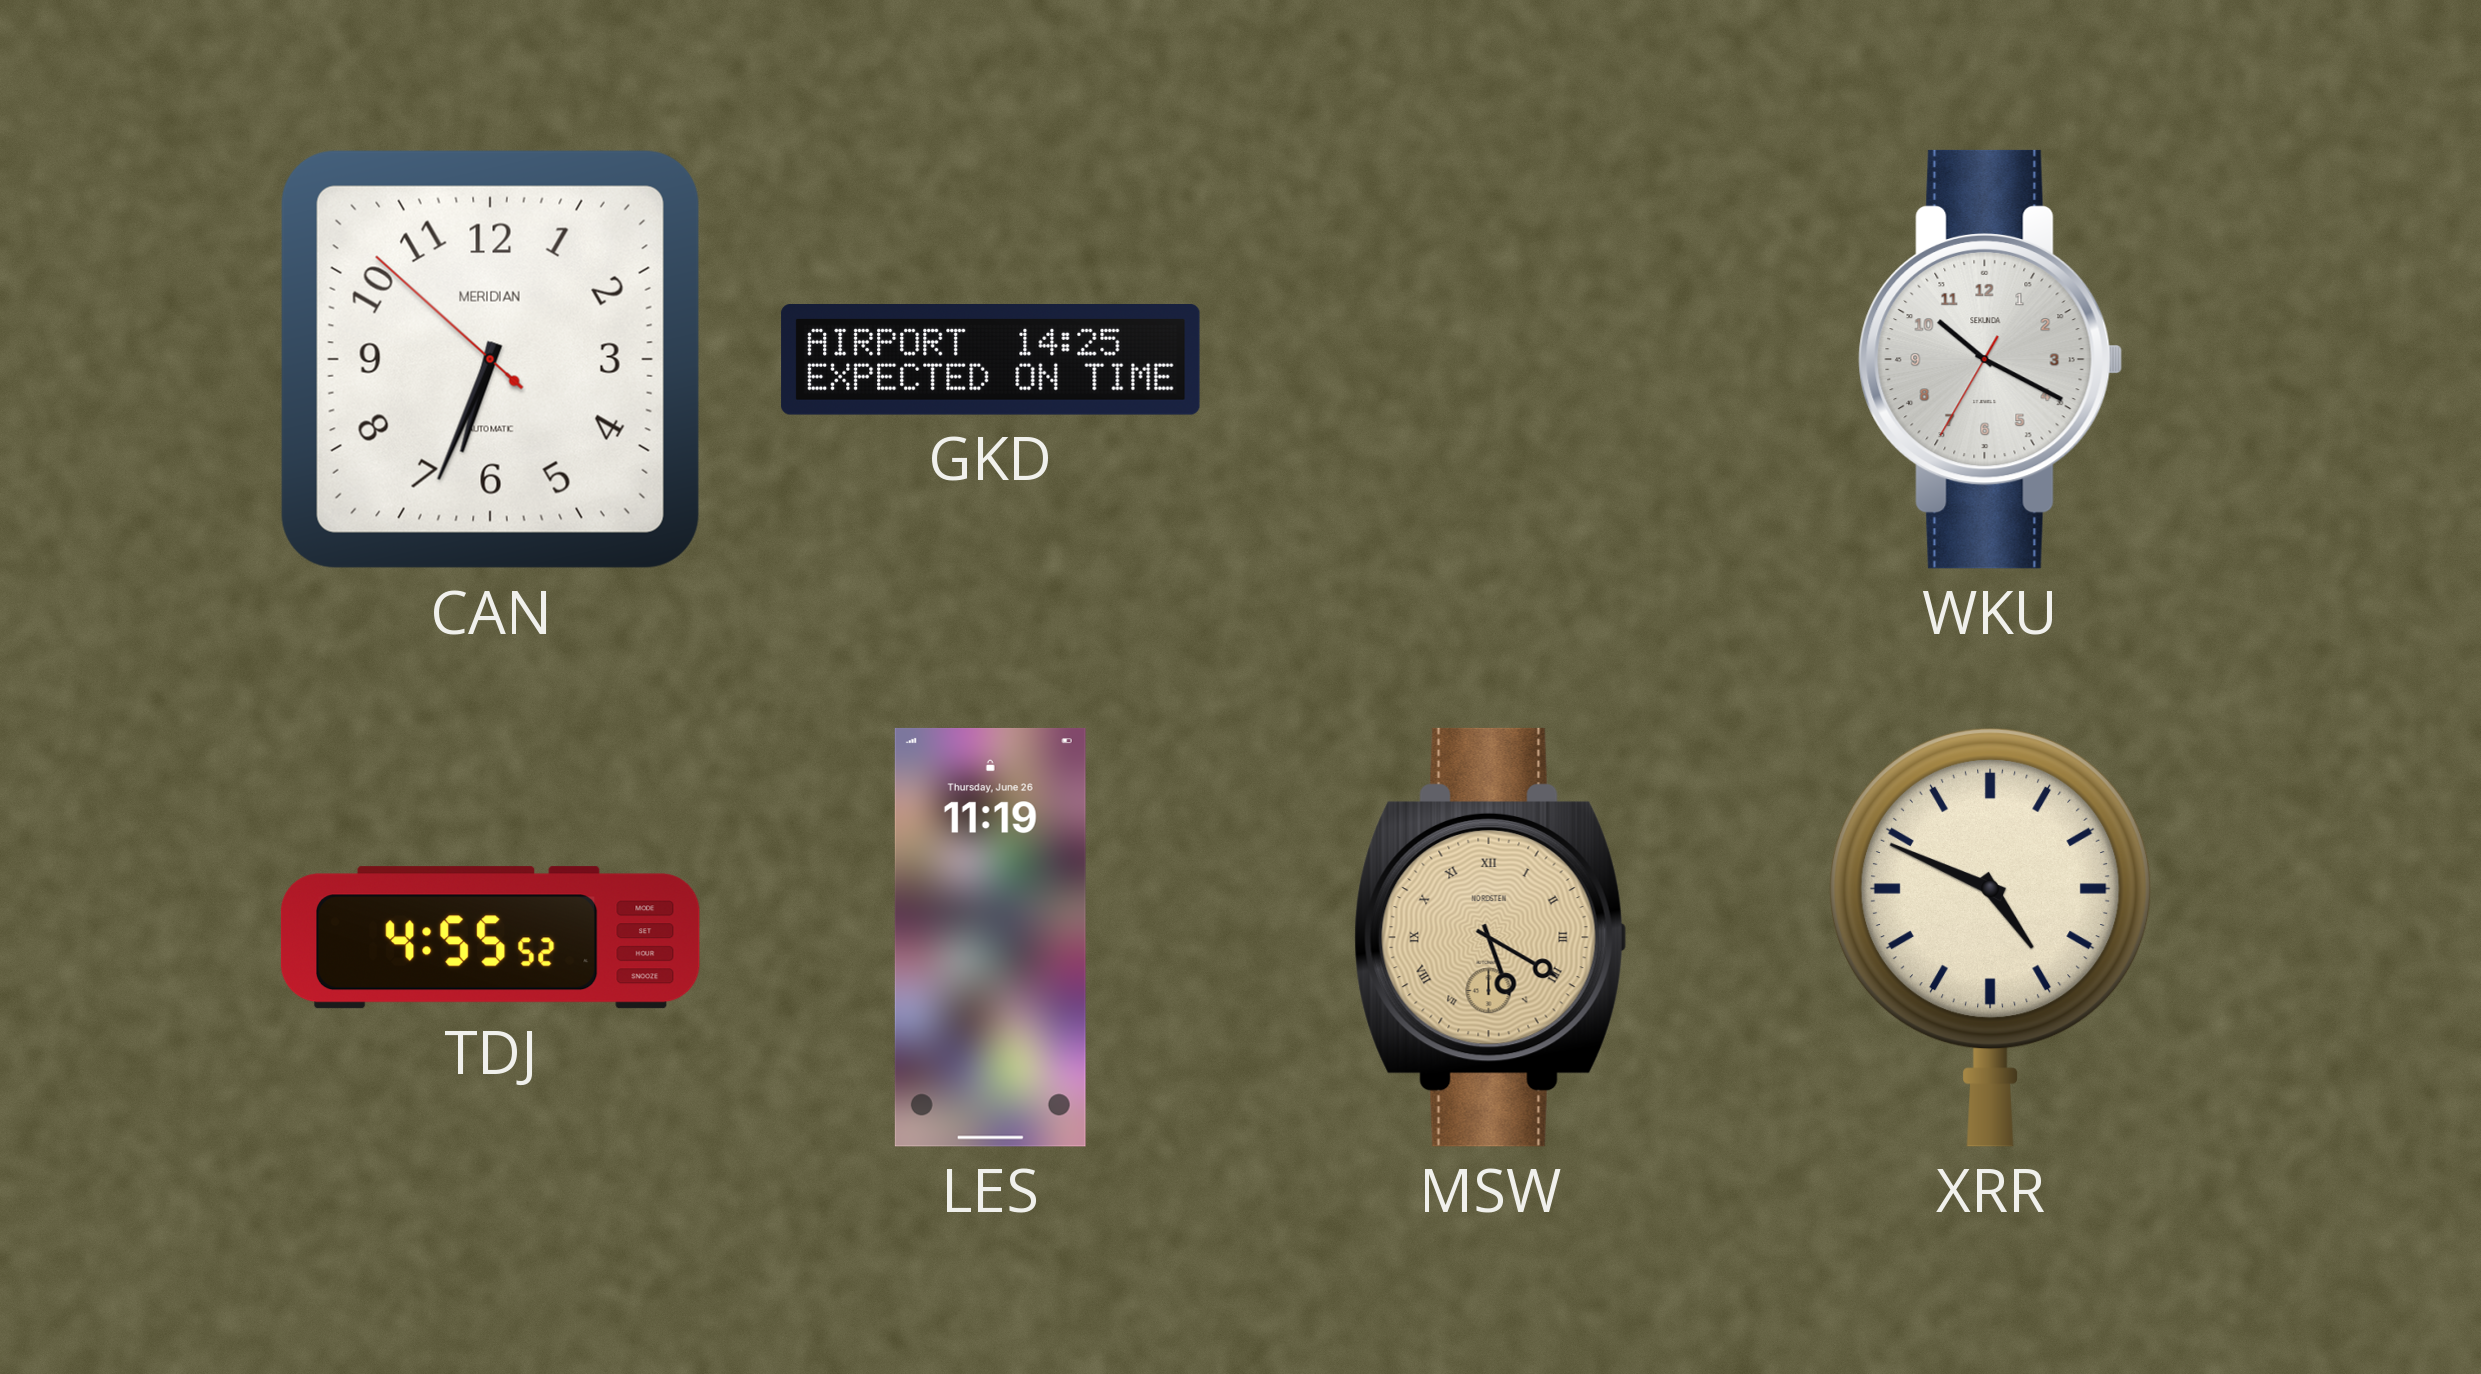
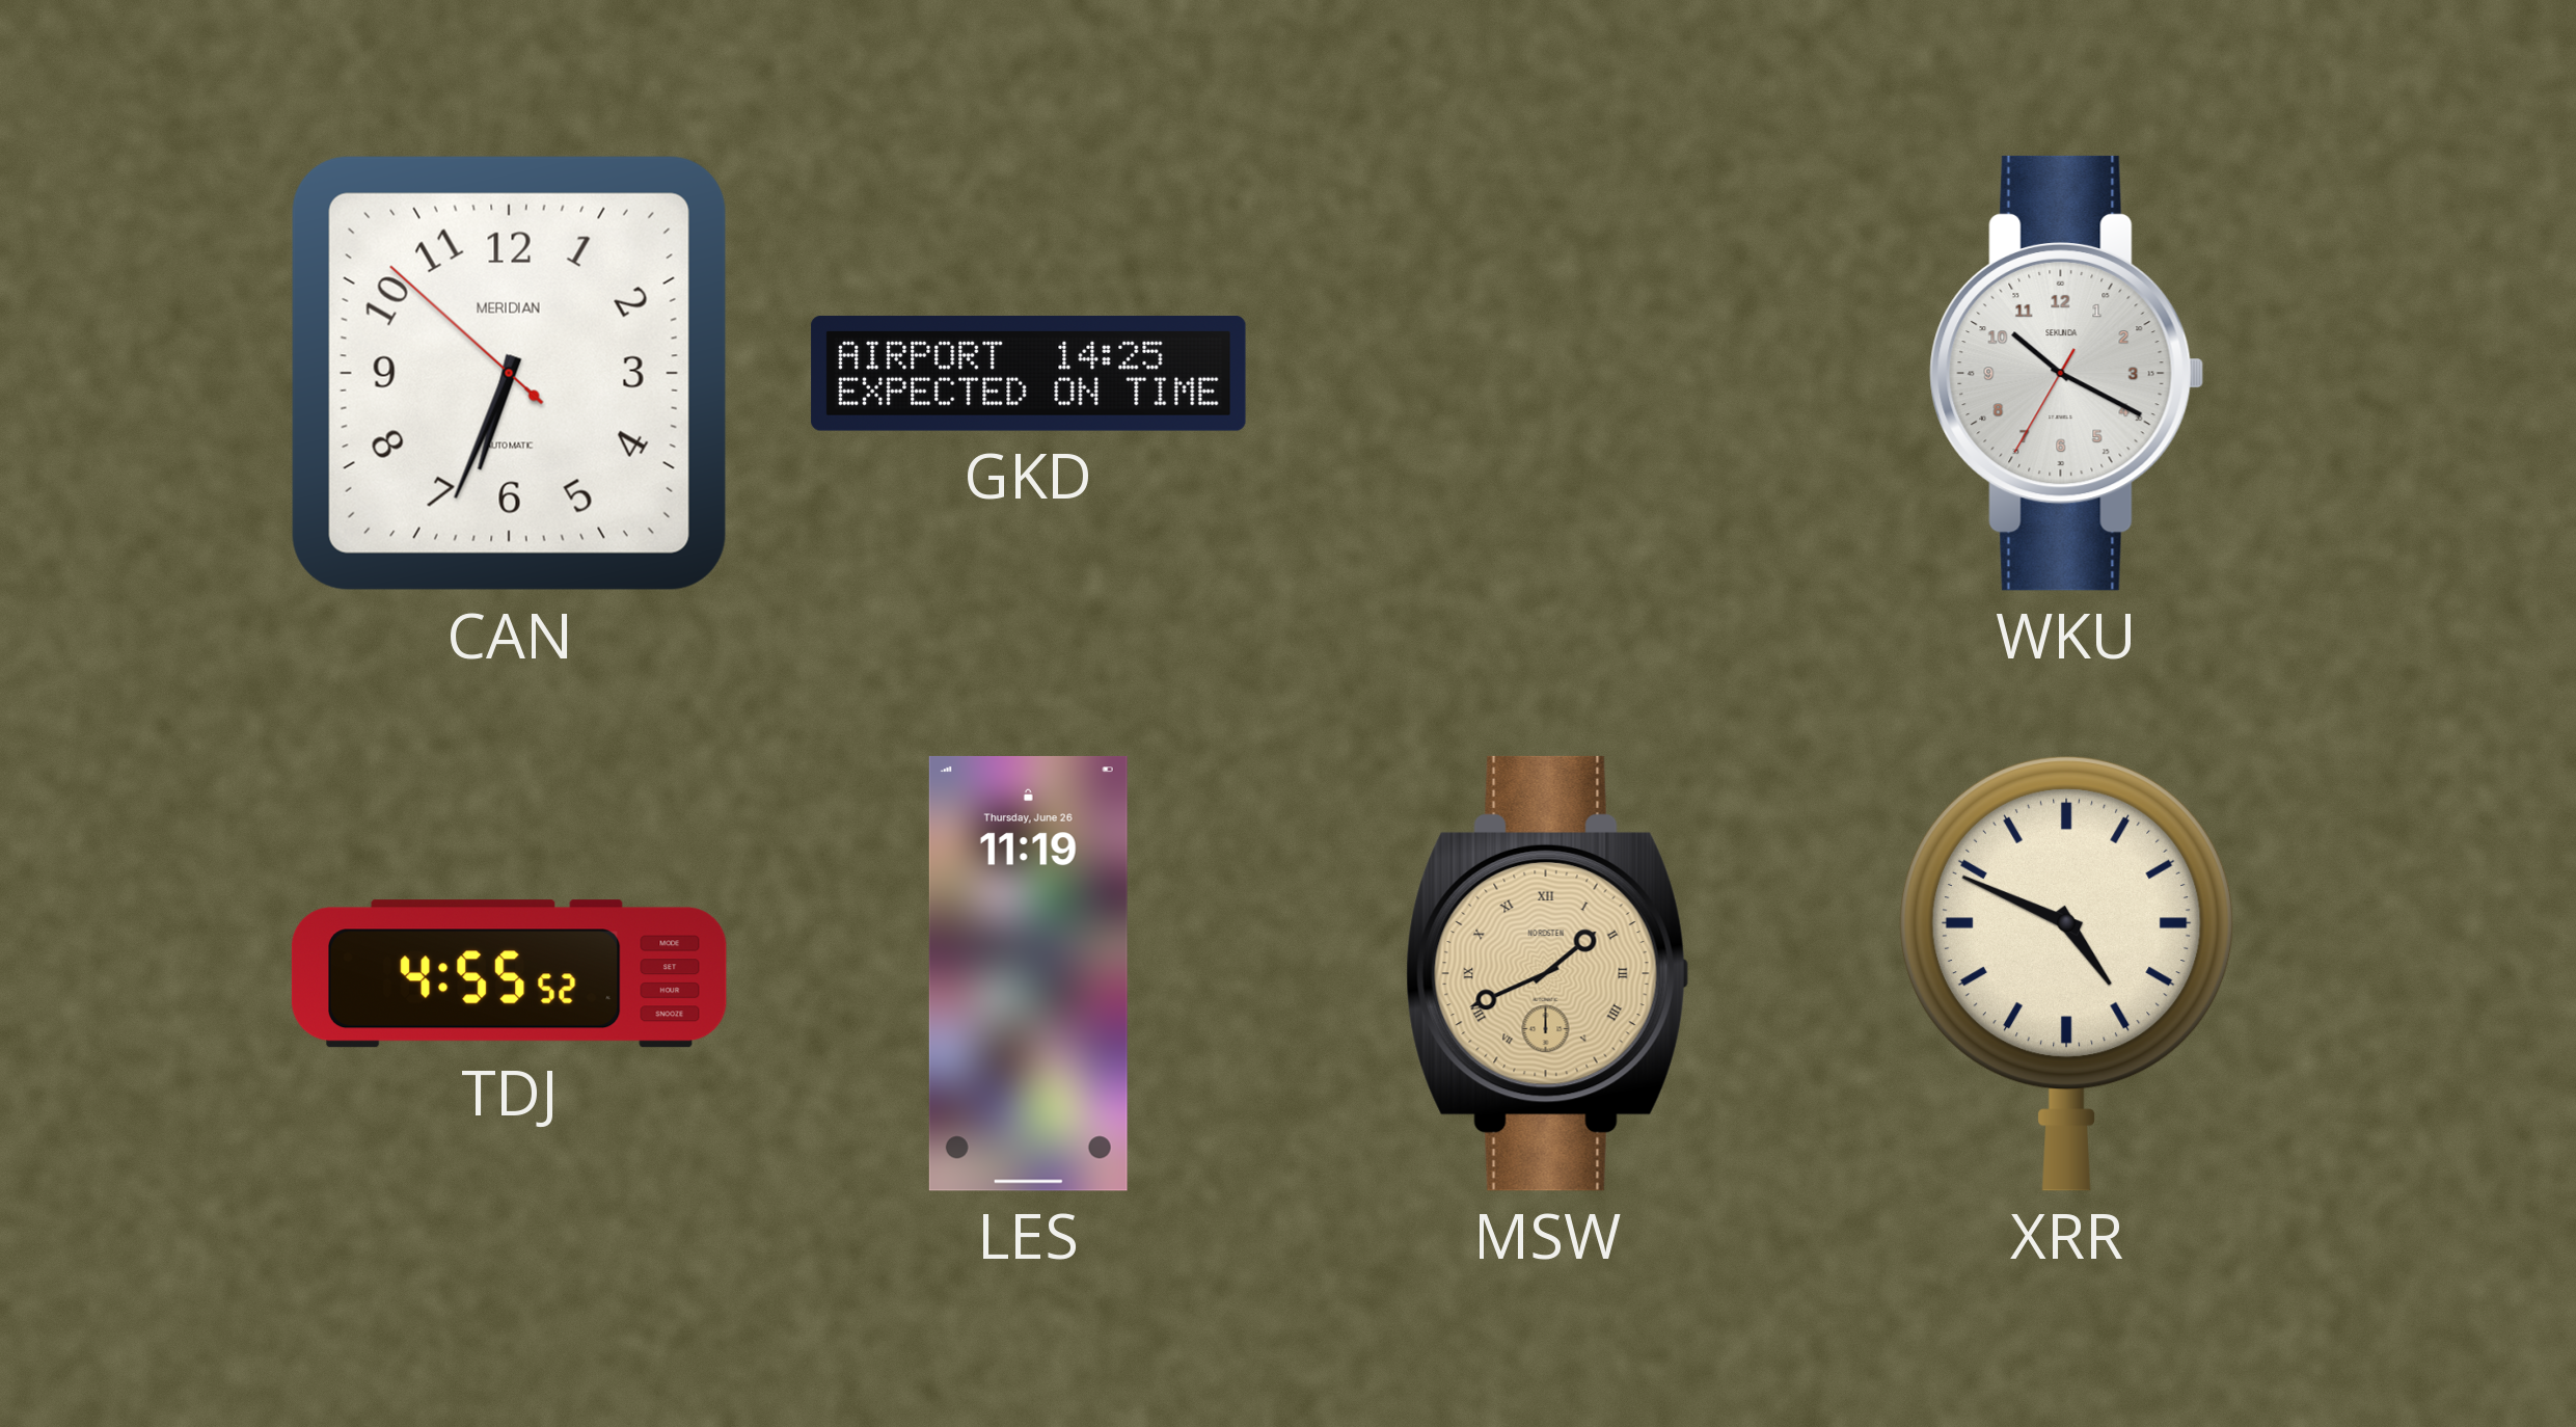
MSW: 5:20 -> 1:41
